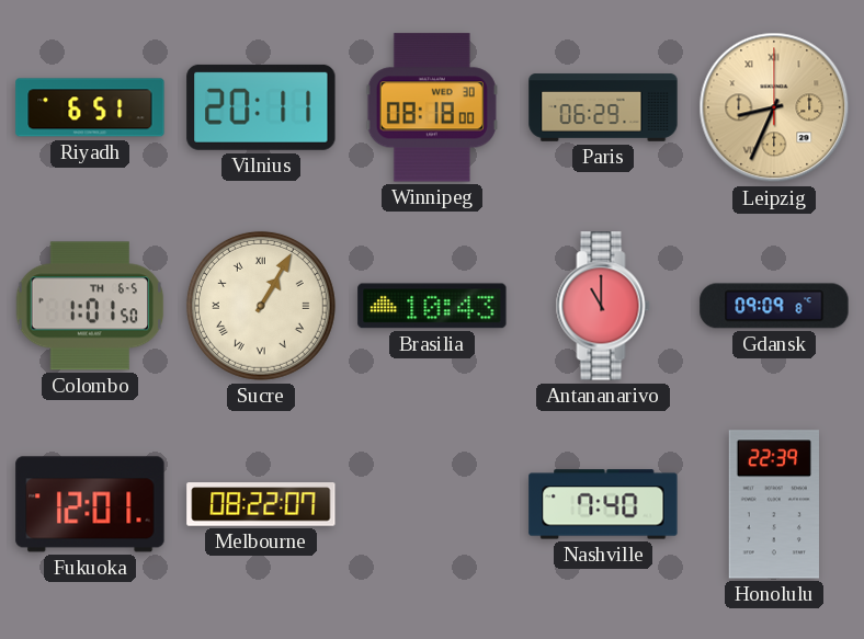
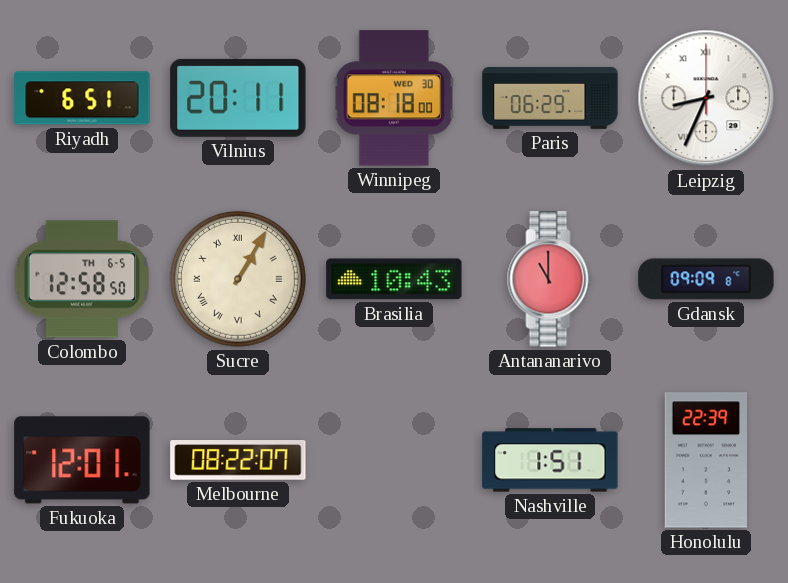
Leipzig dial: champagne -> white
Colombo: 1:01 -> 12:58
Nashville: 7:40 -> 1:51
